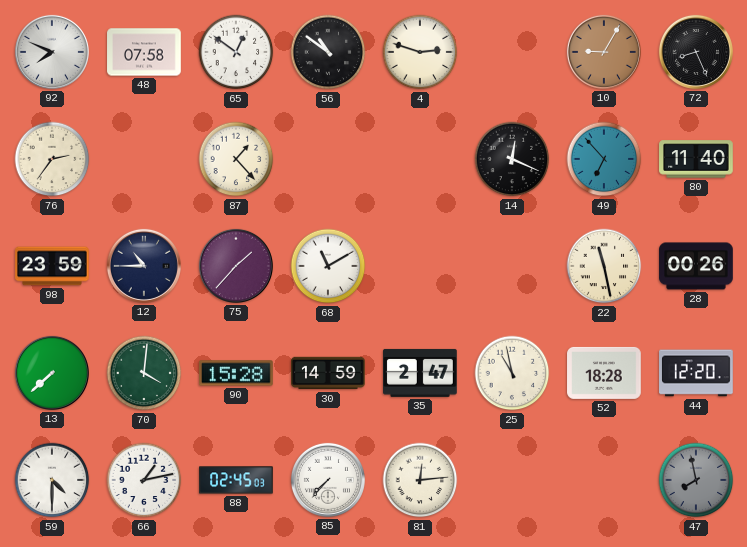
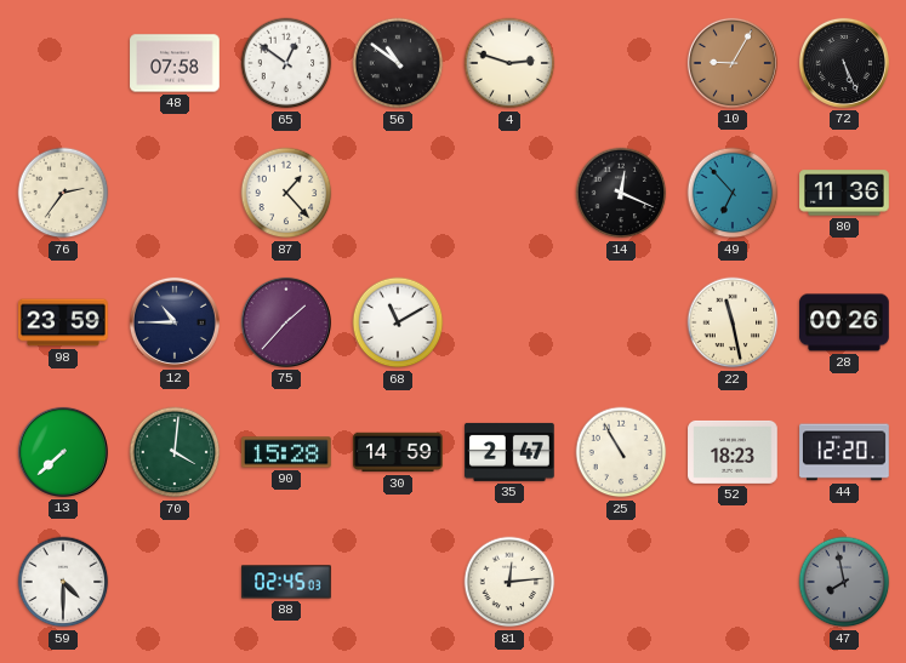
92: 7:49 -> none
72: 8:26 -> 5:26
80: 11:40 -> 11:36
25: 10:58 -> 10:55
52: 18:28 -> 18:23
66: 1:13 -> none
85: 7:37 -> none
